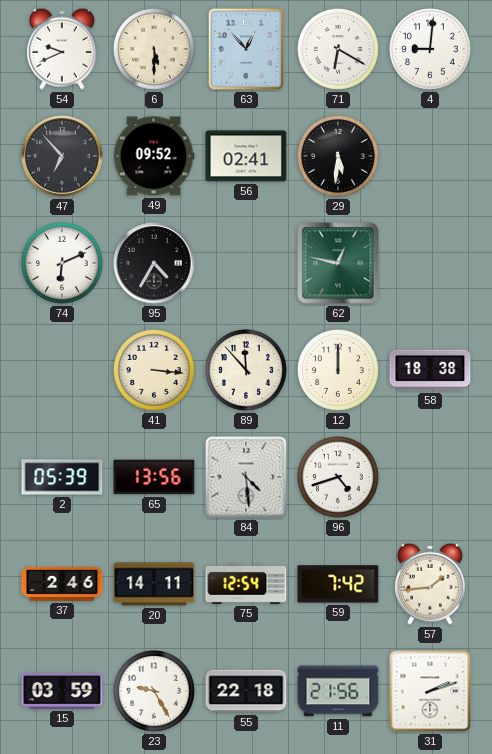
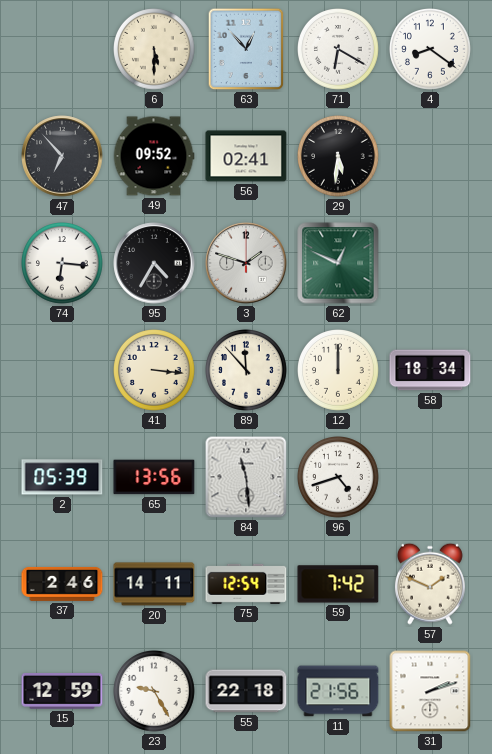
54: 9:41 -> none
4: 9:01 -> 8:21
74: 6:11 -> 6:16
3: none -> 1:48
62: 12:47 -> 12:49
58: 18:38 -> 18:34
84: 4:29 -> 11:29
57: 1:44 -> 1:49
15: 03:59 -> 12:59
